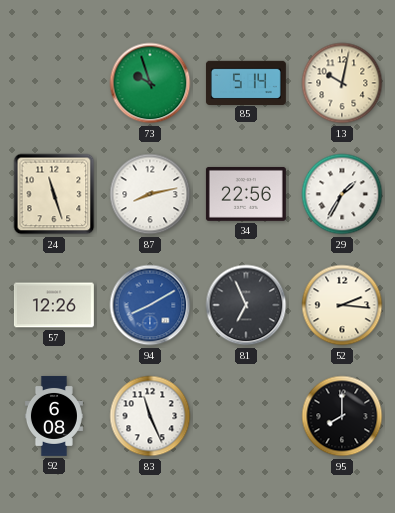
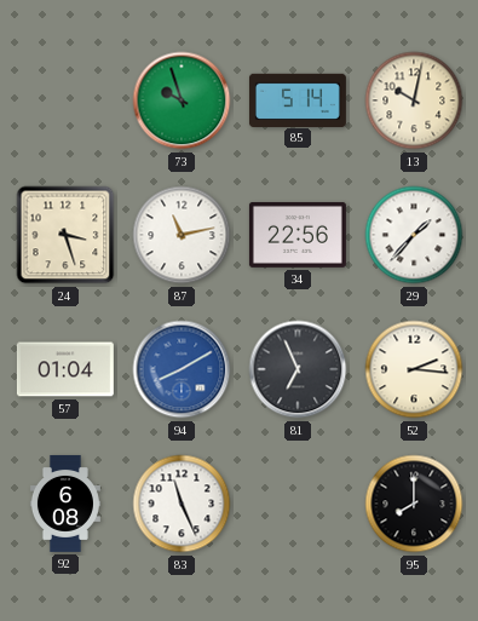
24: 11:27 -> 3:27
87: 8:13 -> 11:13
29: 1:35 -> 1:37
57: 12:26 -> 01:04
